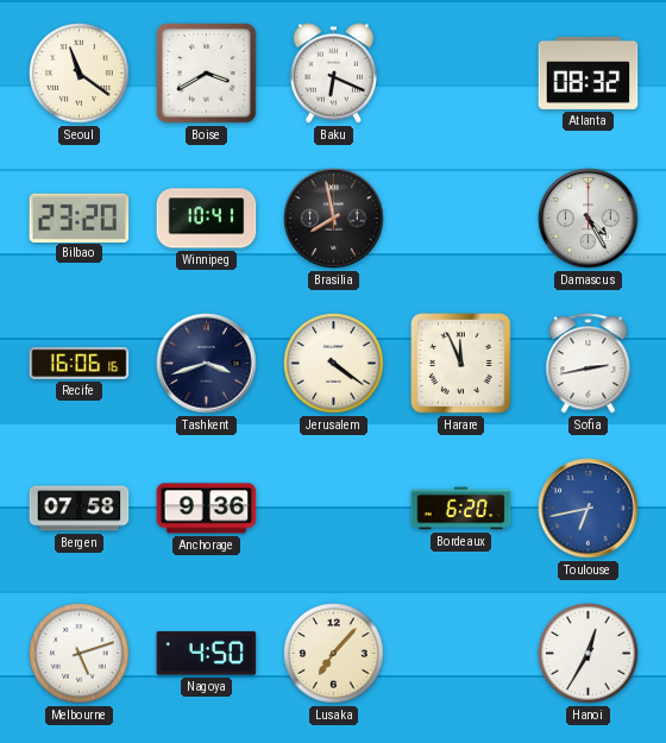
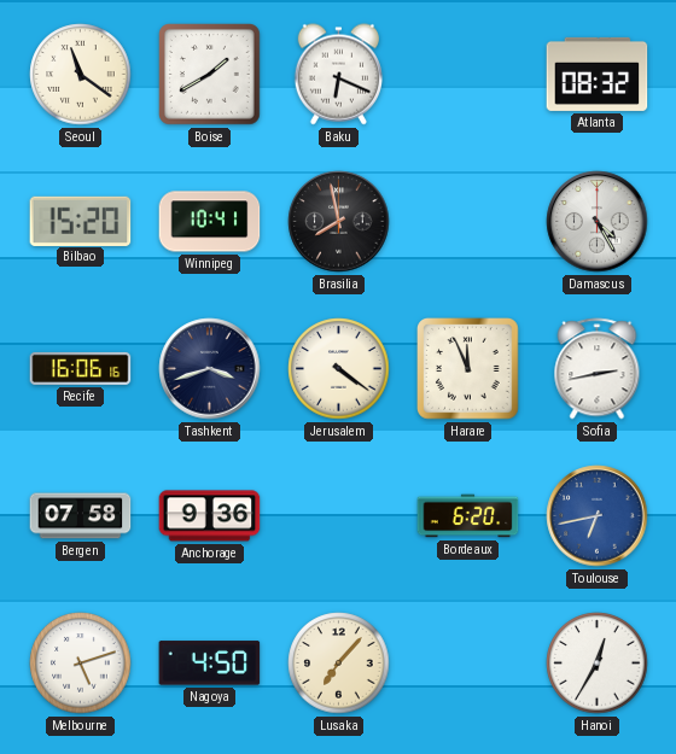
Boise: 3:40 -> 1:40
Bilbao: 23:20 -> 15:20
